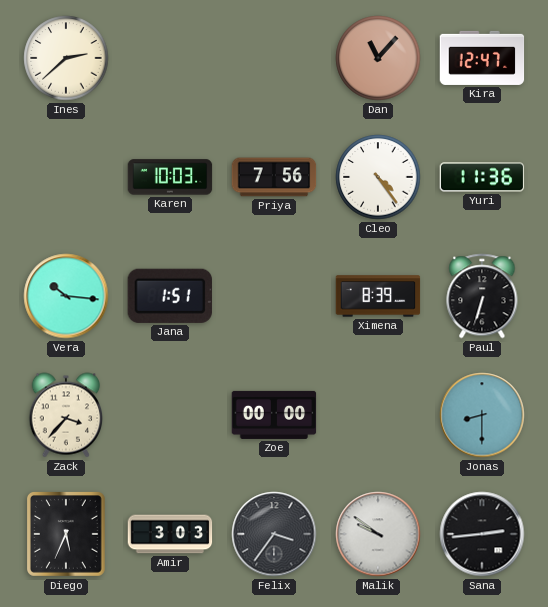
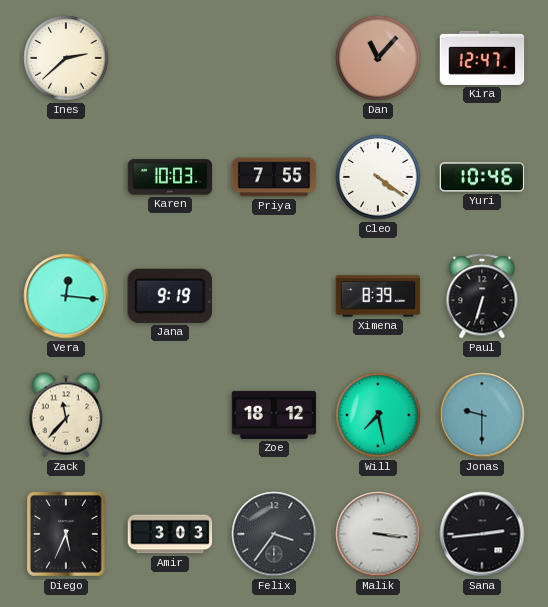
Priya: 7:56 -> 7:55
Cleo: 4:24 -> 4:21
Yuri: 11:36 -> 10:46
Vera: 10:16 -> 12:16
Jana: 1:51 -> 9:19
Zack: 3:37 -> 11:37
Zoe: 00:00 -> 18:12
Will: none -> 7:28
Jonas: 8:30 -> 9:30
Malik: 9:51 -> 3:16
